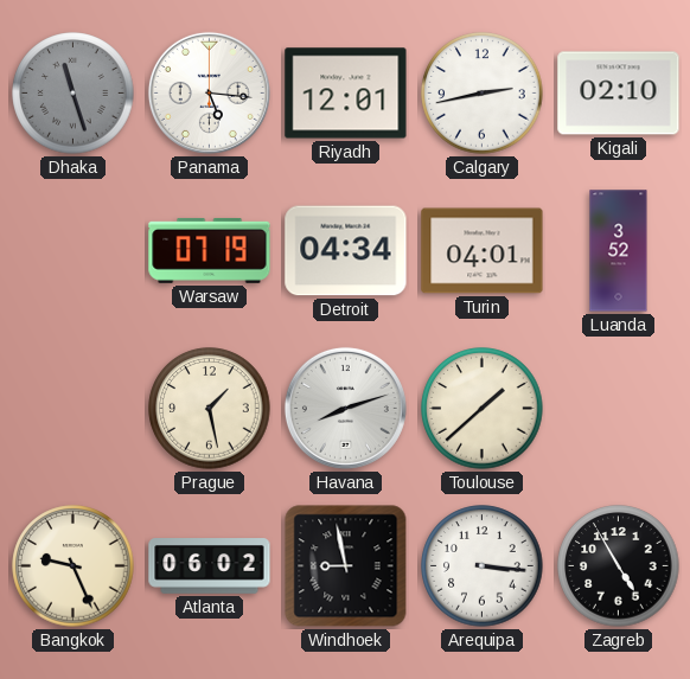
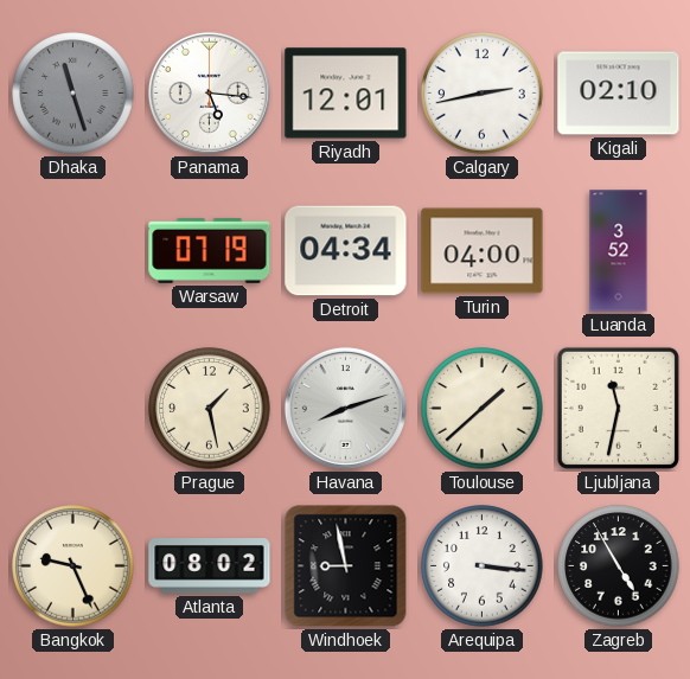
Turin: 04:01 -> 04:00
Ljubljana: none -> 11:32
Atlanta: 06:02 -> 08:02
